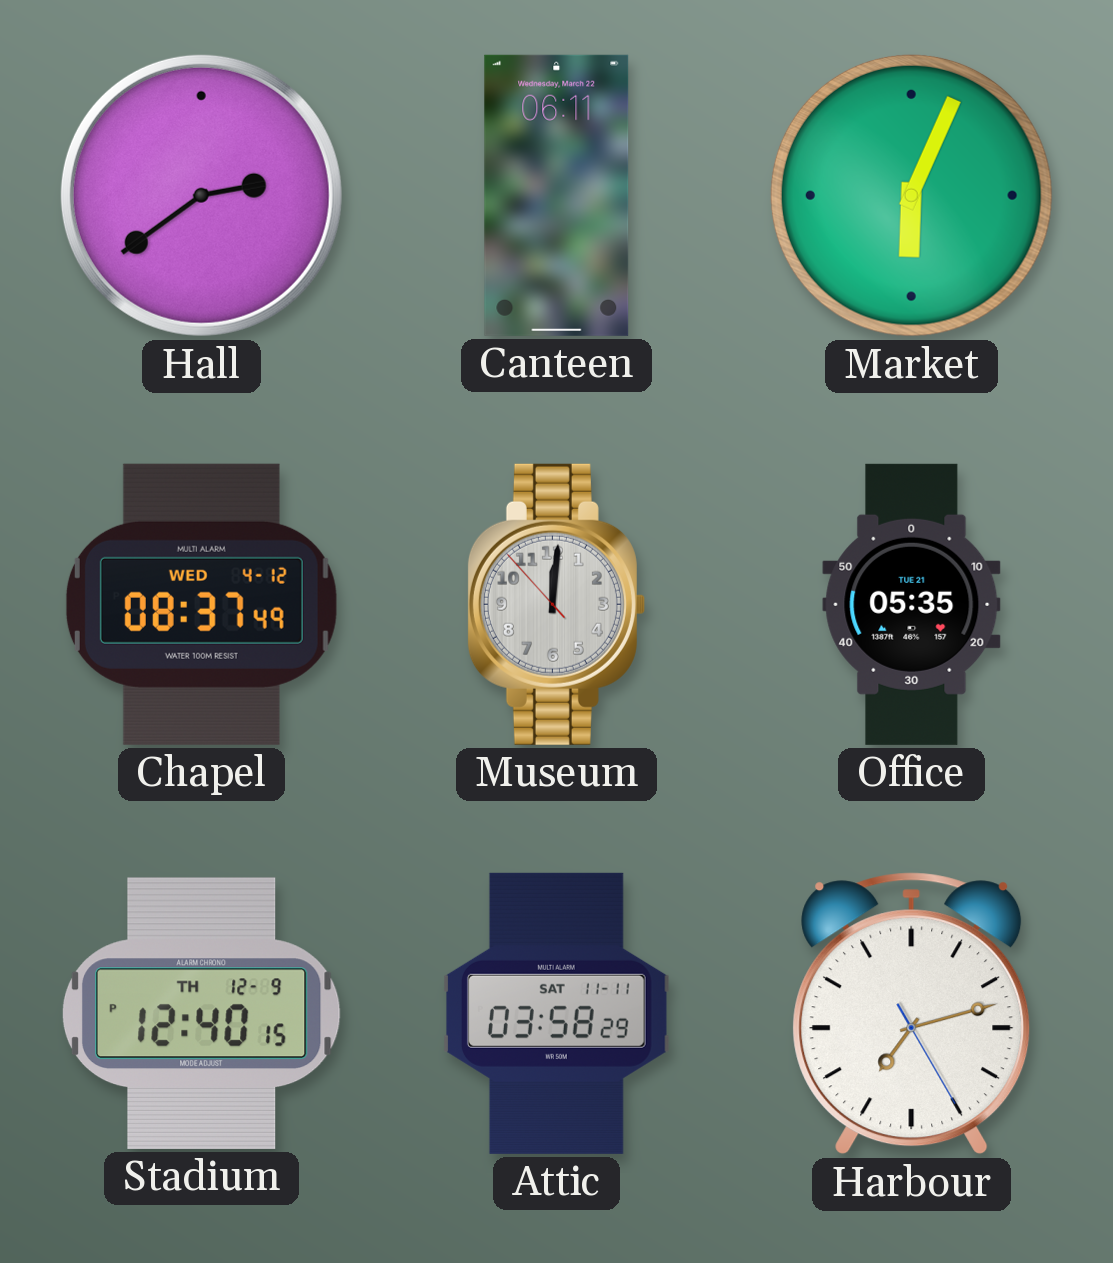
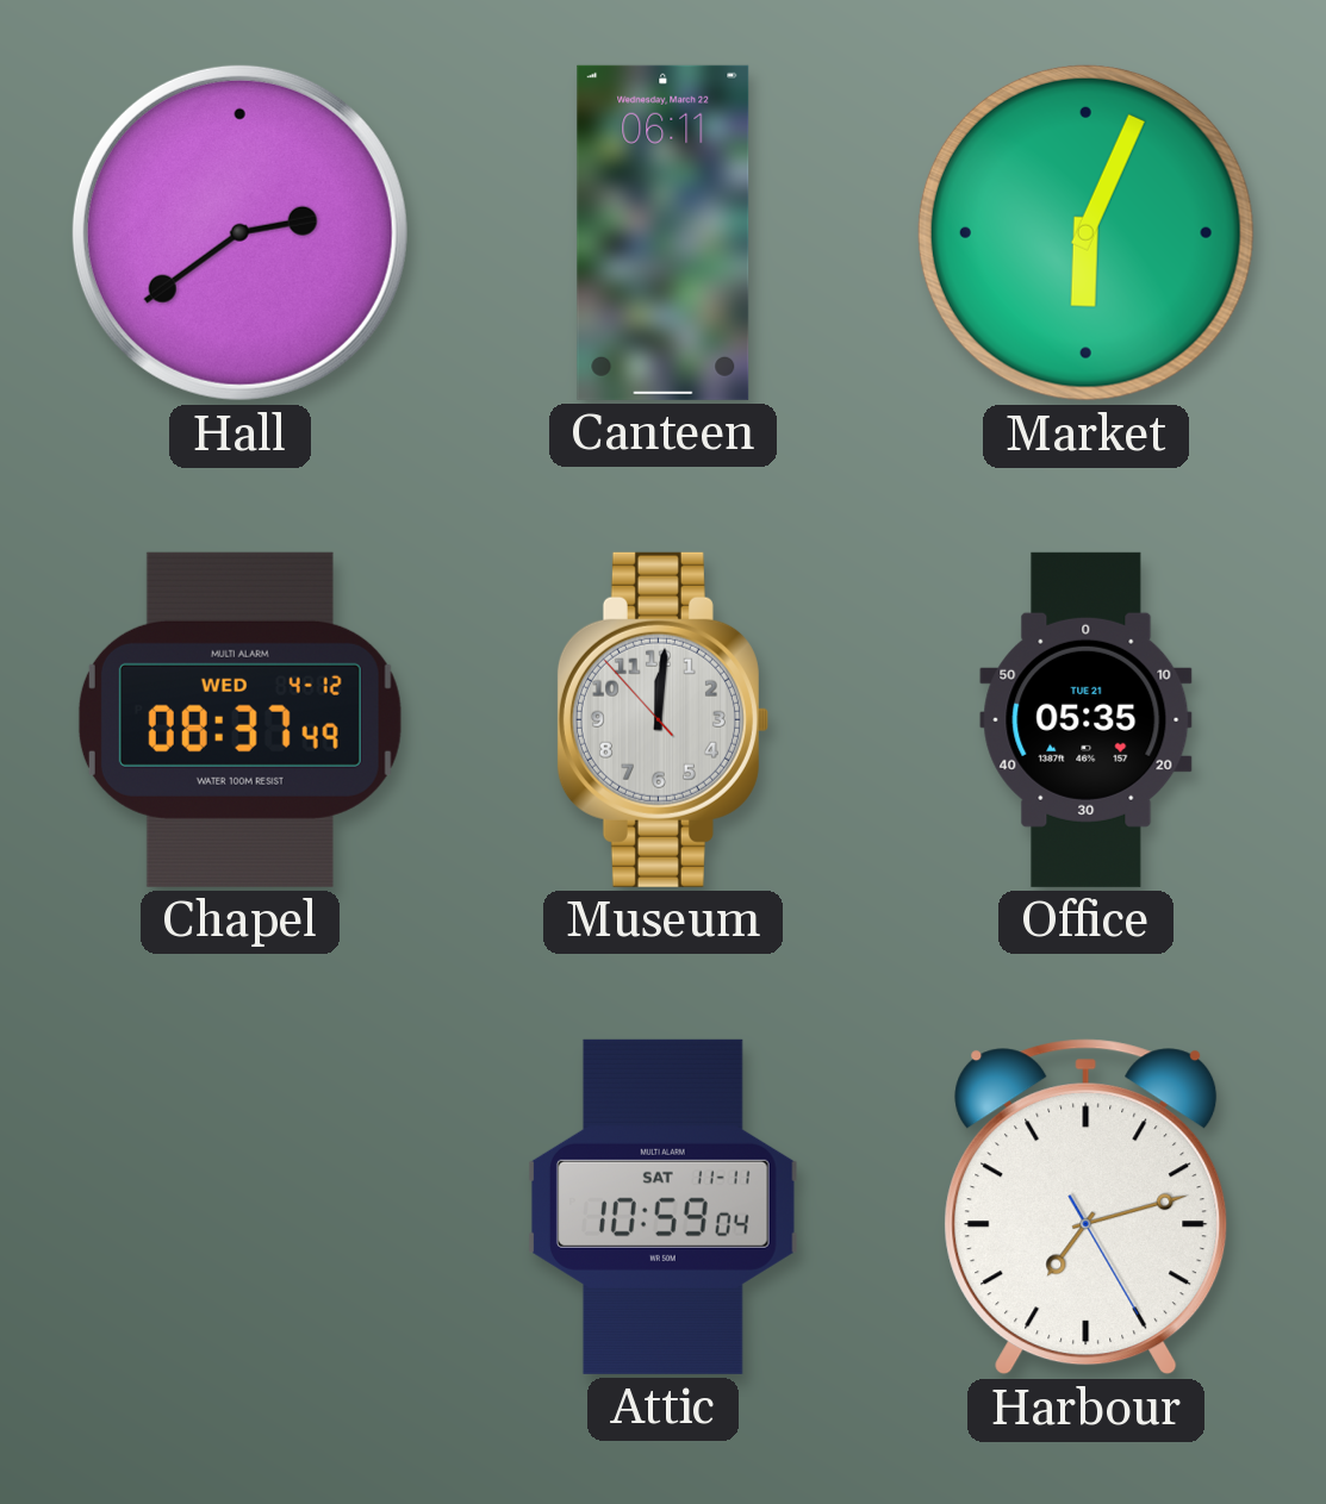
Stadium: 12:40 -> none
Attic: 03:58 -> 10:59
